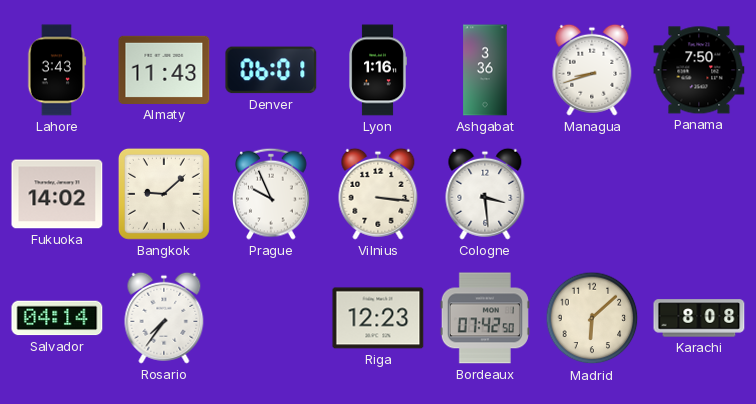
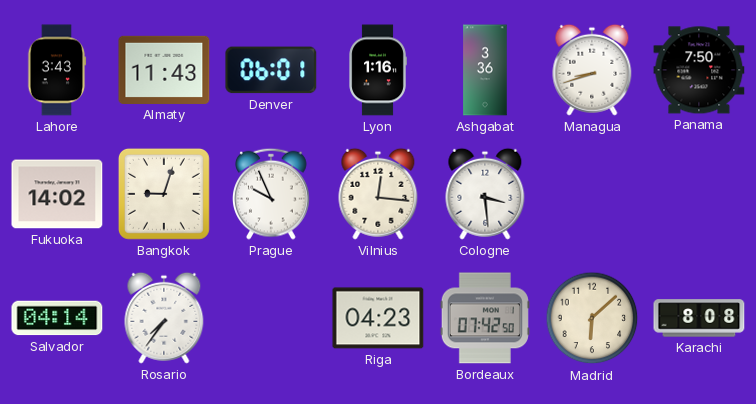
Bangkok: 9:08 -> 9:03
Vilnius: 3:16 -> 12:16
Riga: 12:23 -> 04:23
